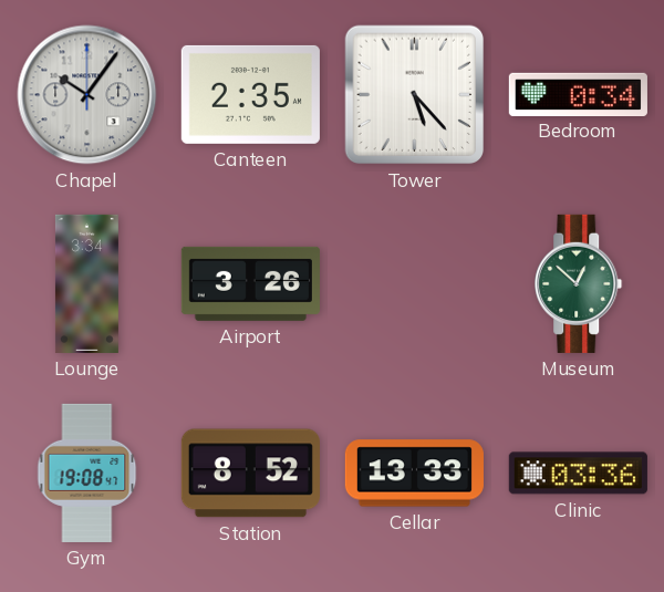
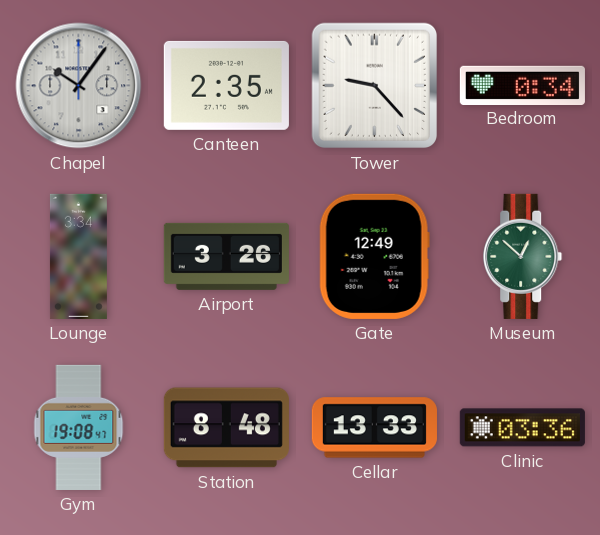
Tower: 5:23 -> 9:23
Gate: none -> 12:49
Station: 8:52 -> 8:48
